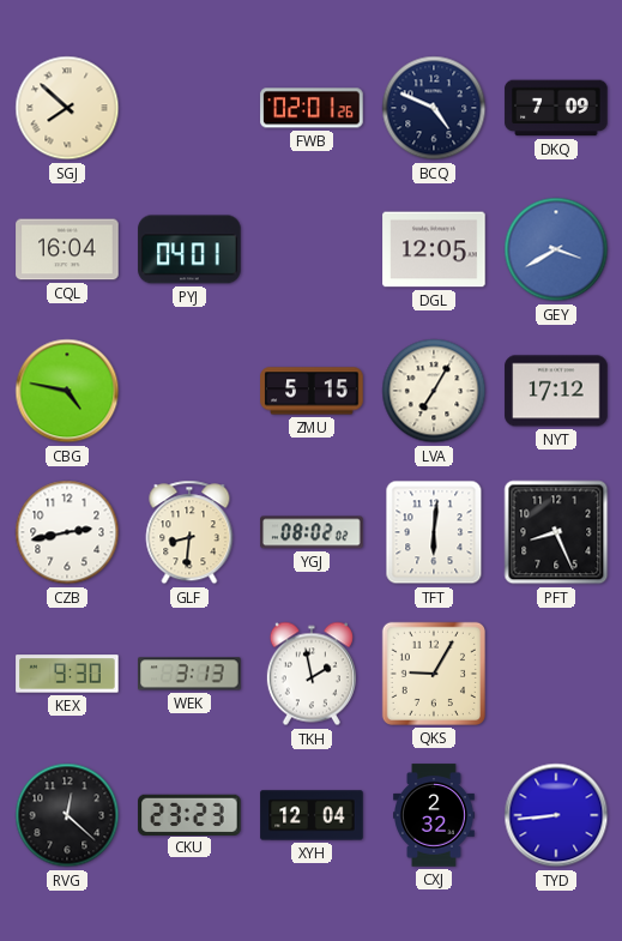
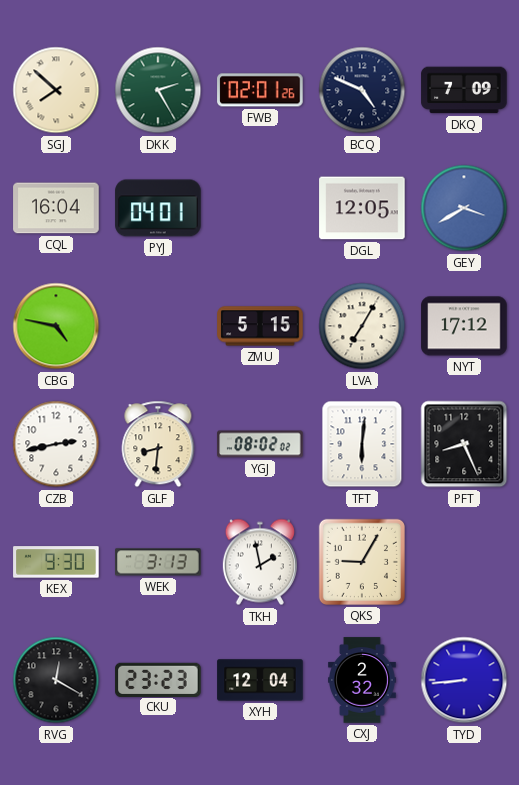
DKK: none -> 2:25
RVG: 12:22 -> 12:20
